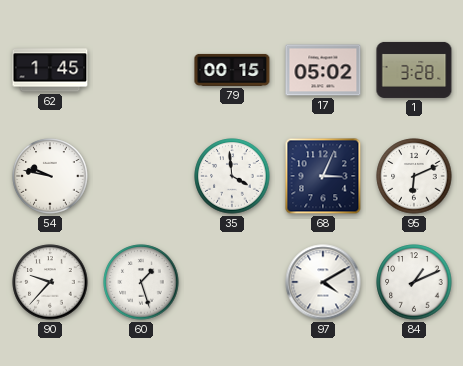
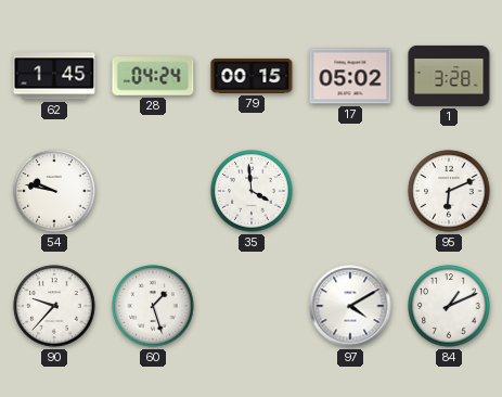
28: none -> 04:24
68: 3:04 -> none
